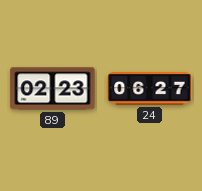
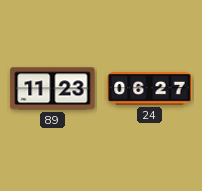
89: 02:23 -> 11:23
